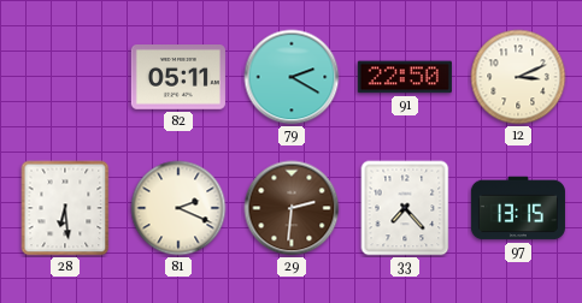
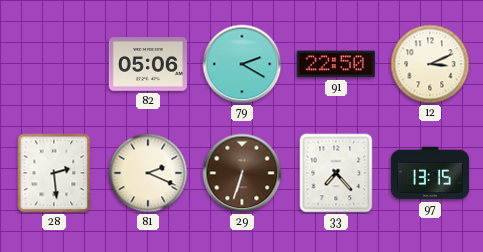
82: 05:11 -> 05:06
28: 6:29 -> 2:29
29: 2:31 -> 6:33
